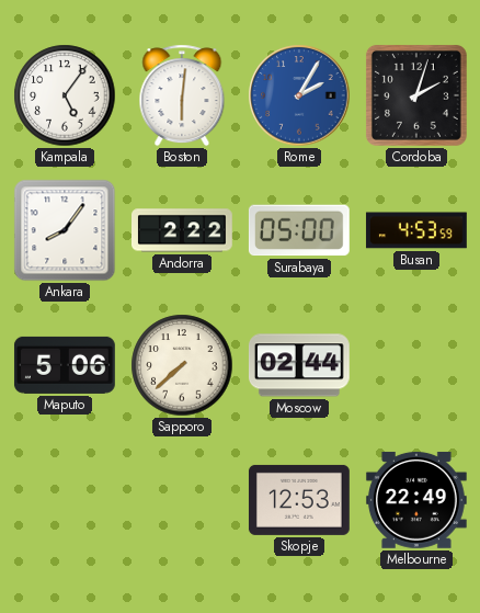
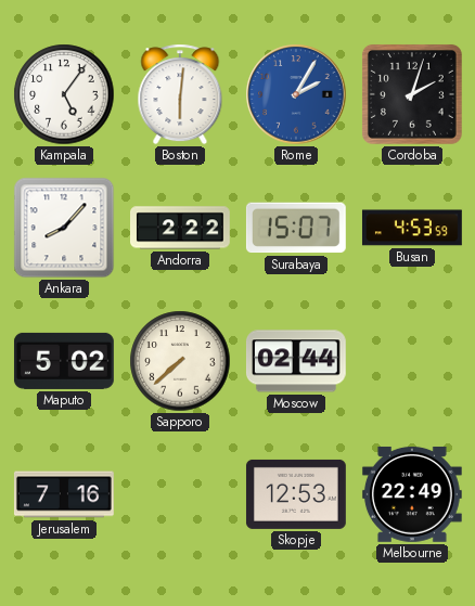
Ankara: 8:06 -> 8:07
Surabaya: 05:00 -> 15:07
Maputo: 5:06 -> 5:02
Jerusalem: none -> 7:16
